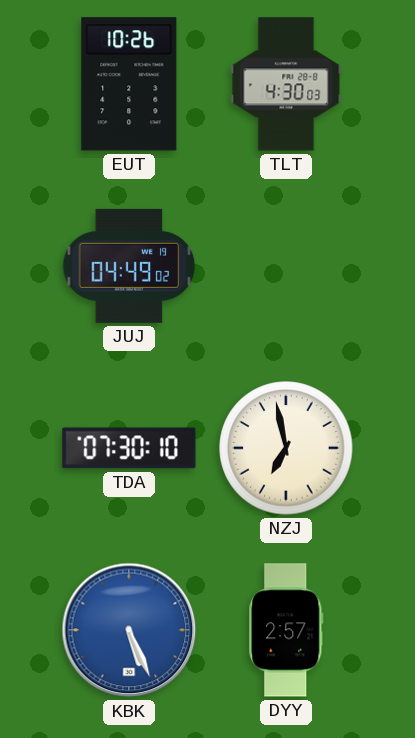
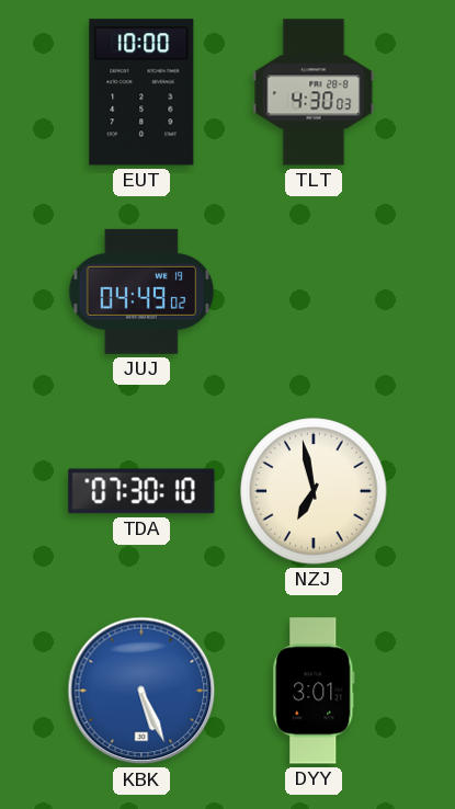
EUT: 10:26 -> 10:00
DYY: 2:57 -> 3:01
